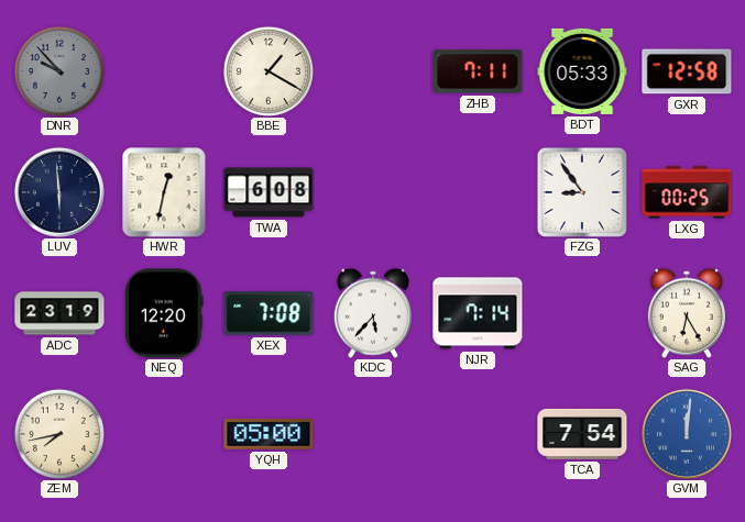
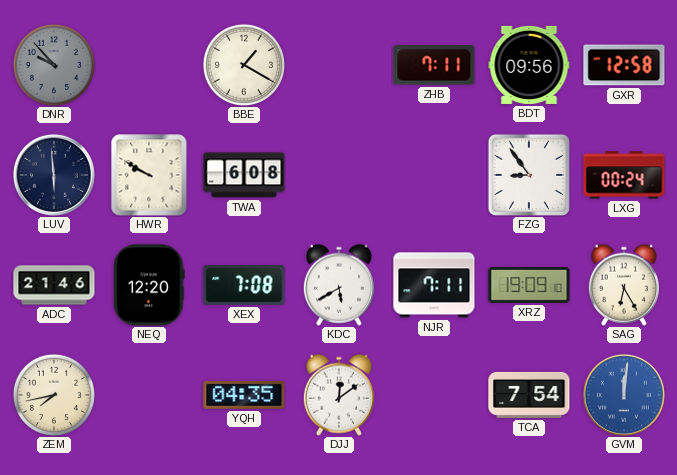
BDT: 05:33 -> 09:56
HWR: 12:32 -> 9:50
LXG: 00:25 -> 00:24
ADC: 23:19 -> 21:46
KDC: 5:37 -> 5:40
NJR: 7:14 -> 7:11
XRZ: none -> 19:09
YQH: 05:00 -> 04:35
DJJ: none -> 12:09
